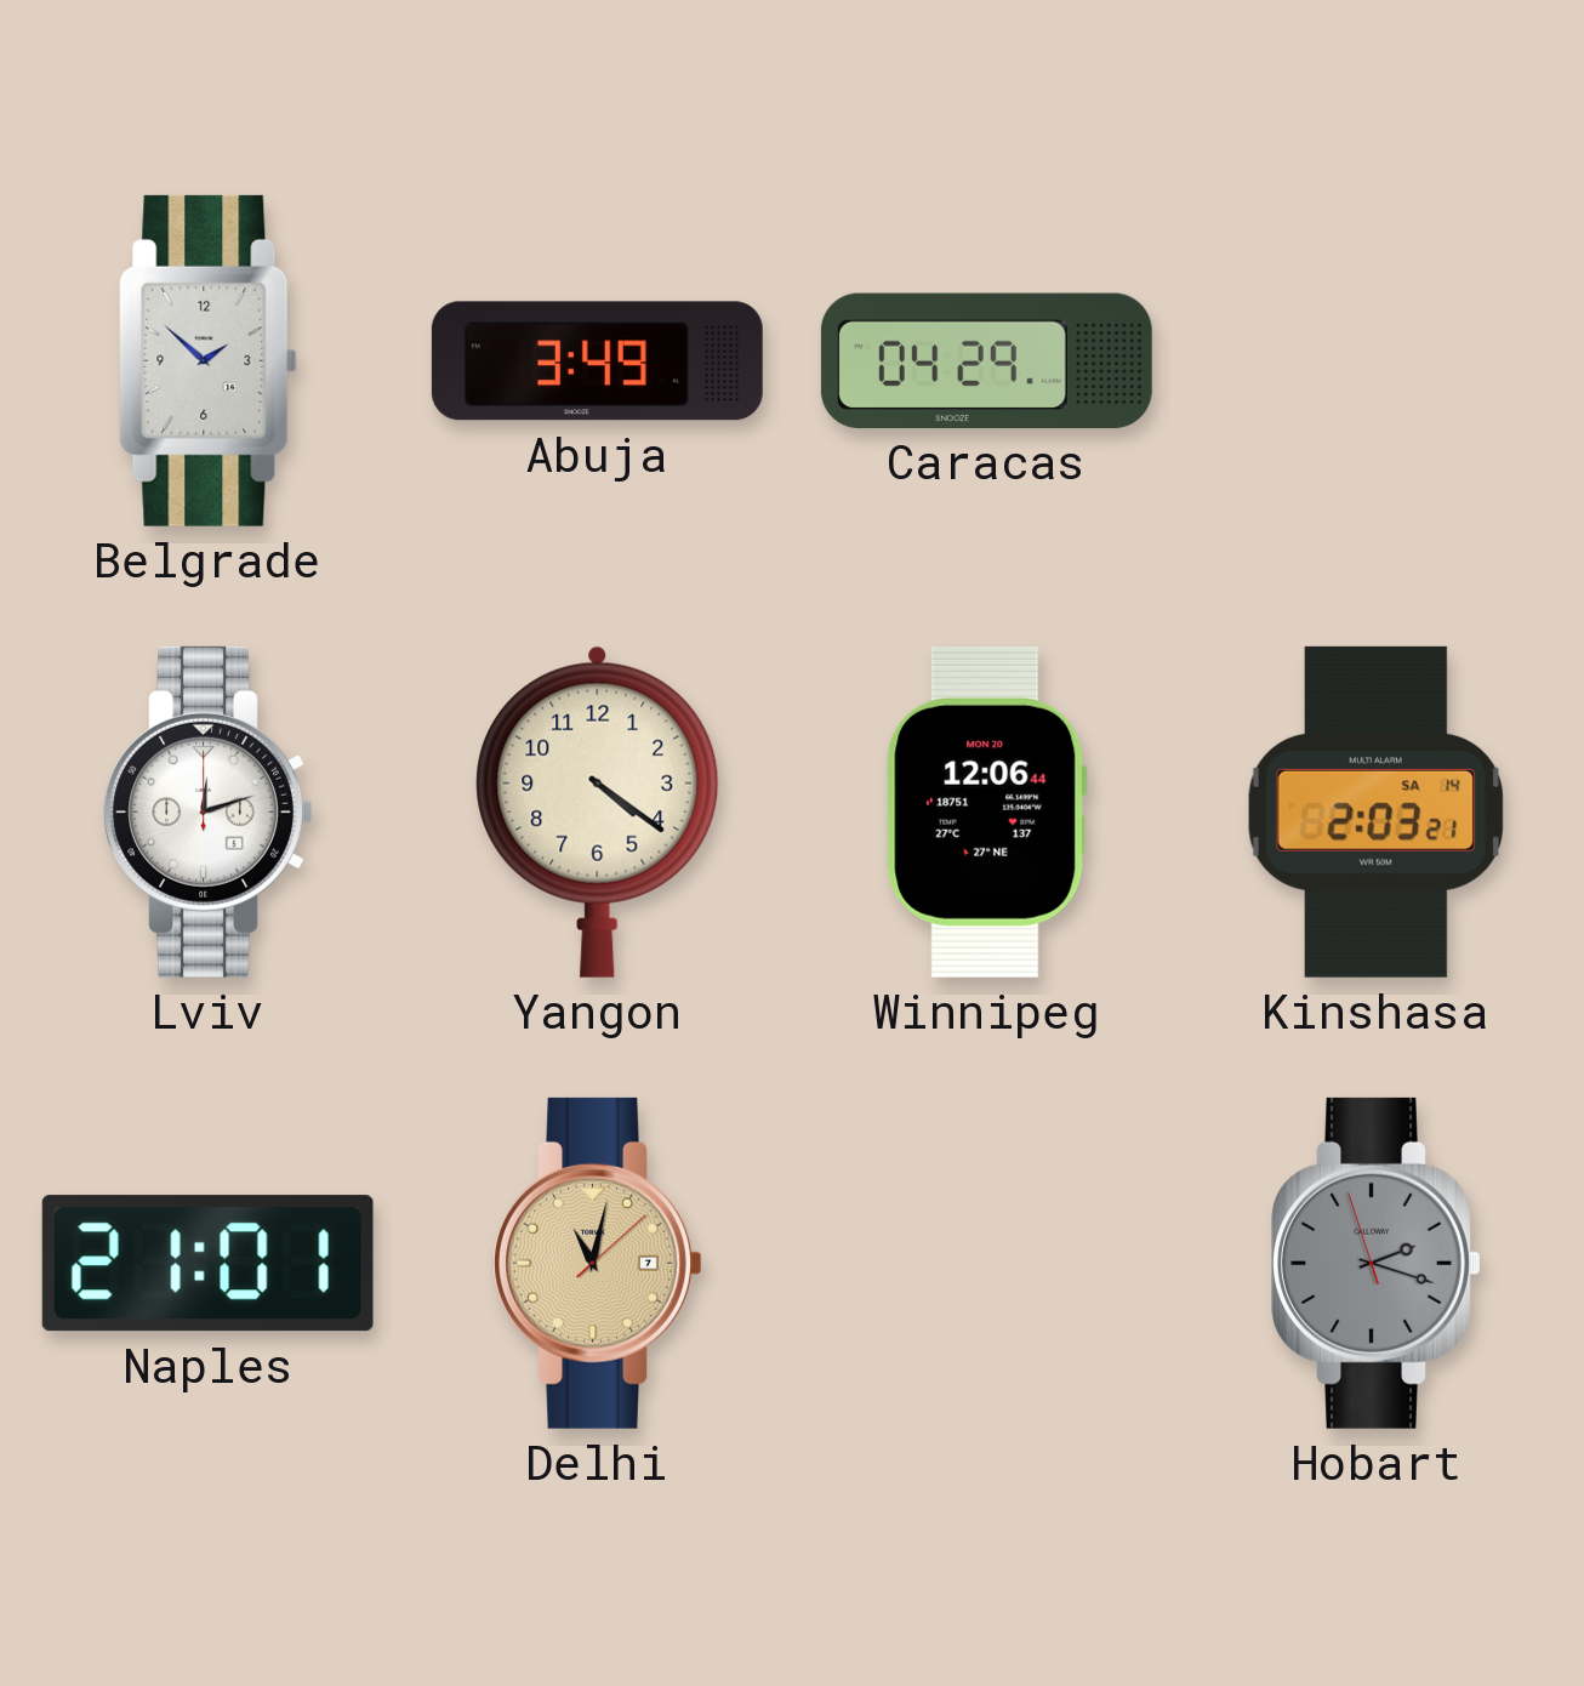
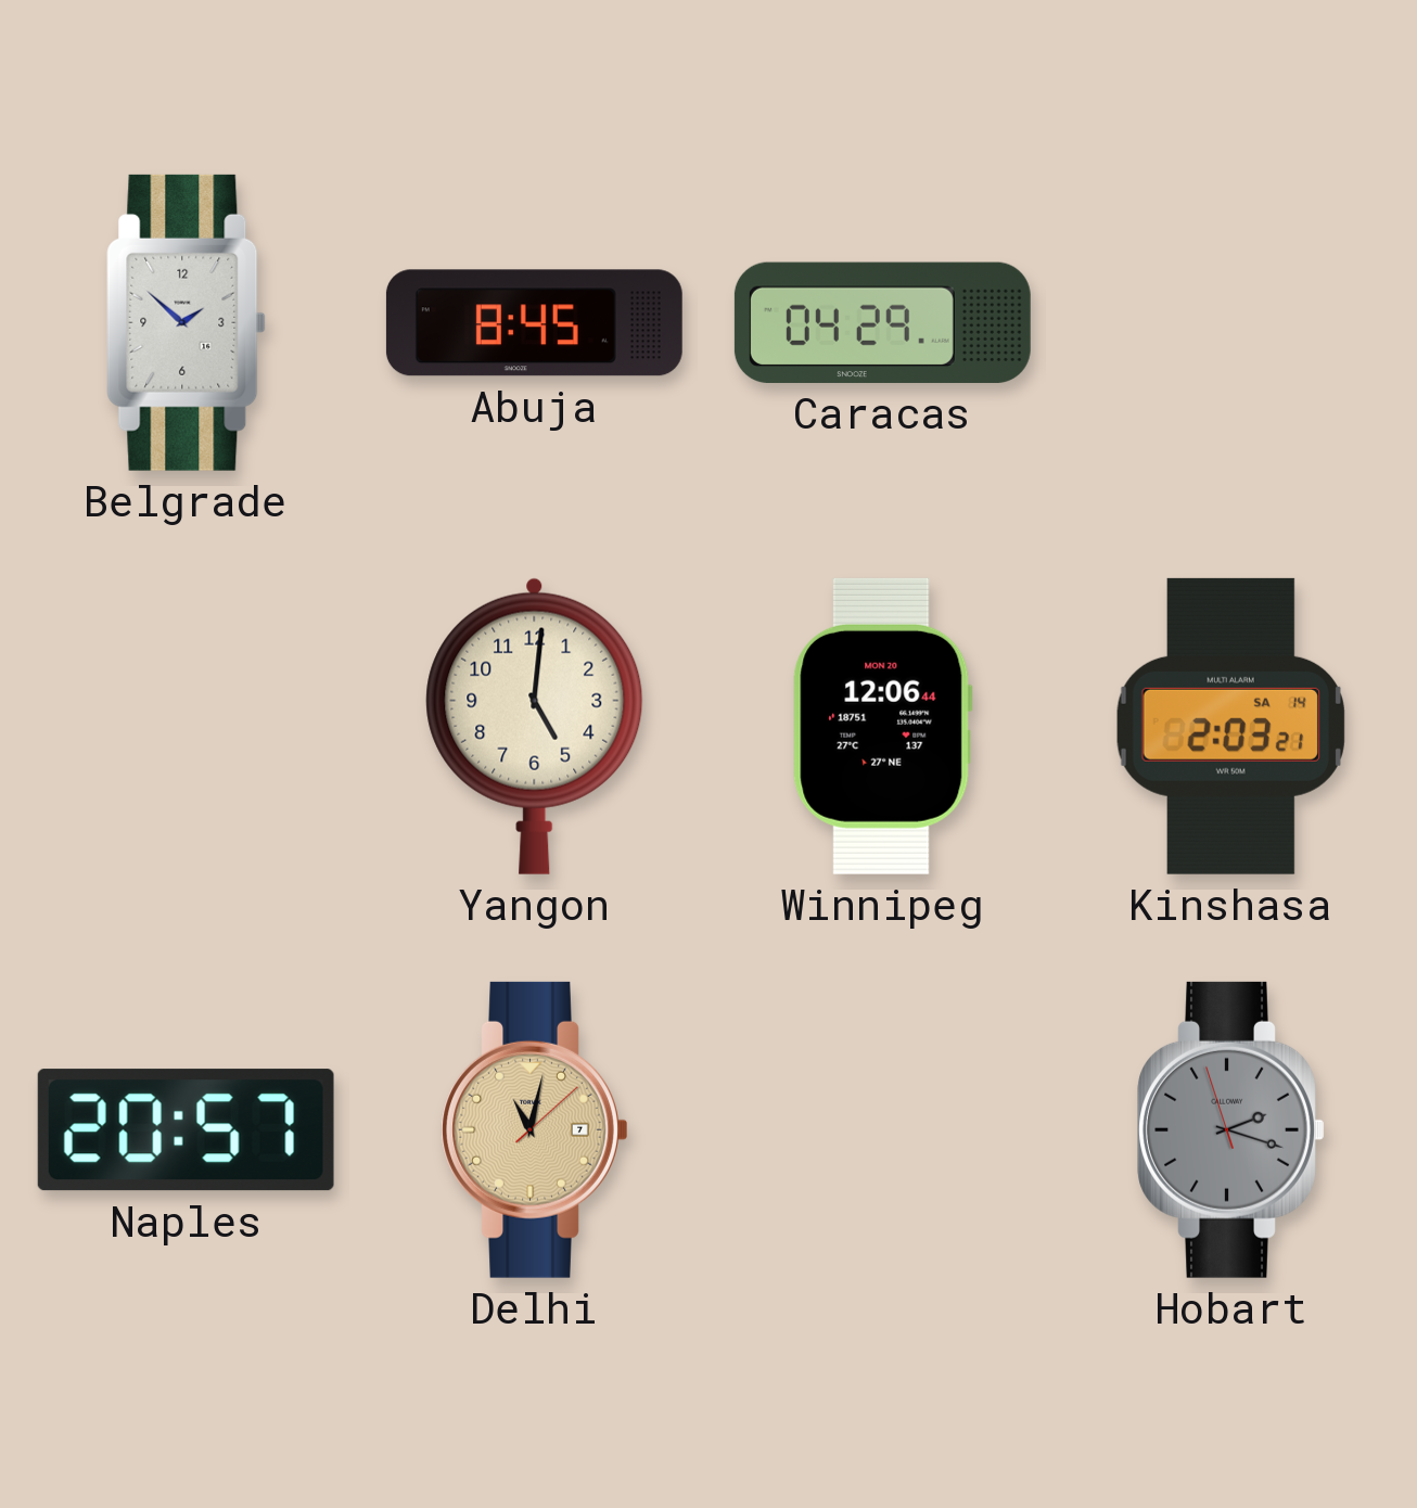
Abuja: 3:49 -> 8:45
Lviv: 12:12 -> none
Yangon: 4:21 -> 5:01
Naples: 21:01 -> 20:57
